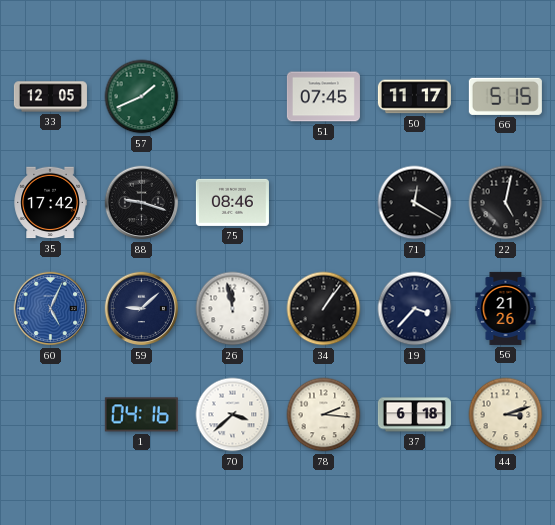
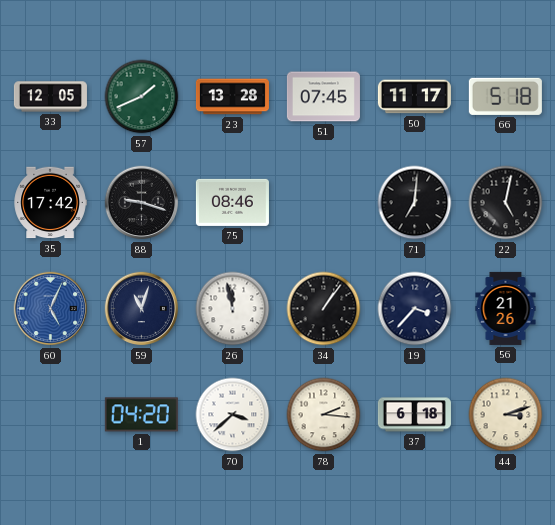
23: none -> 13:28
66: 5:15 -> 5:18
71: 12:20 -> 7:01
59: 9:08 -> 11:03
1: 04:16 -> 04:20
